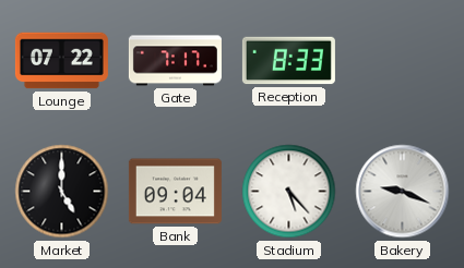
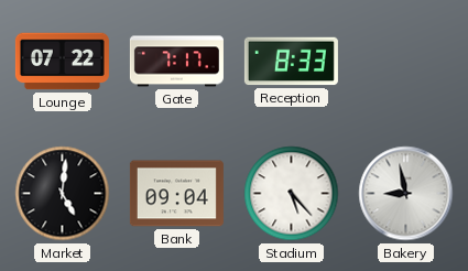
Market: 5:00 -> 5:01
Bakery: 9:19 -> 8:58
